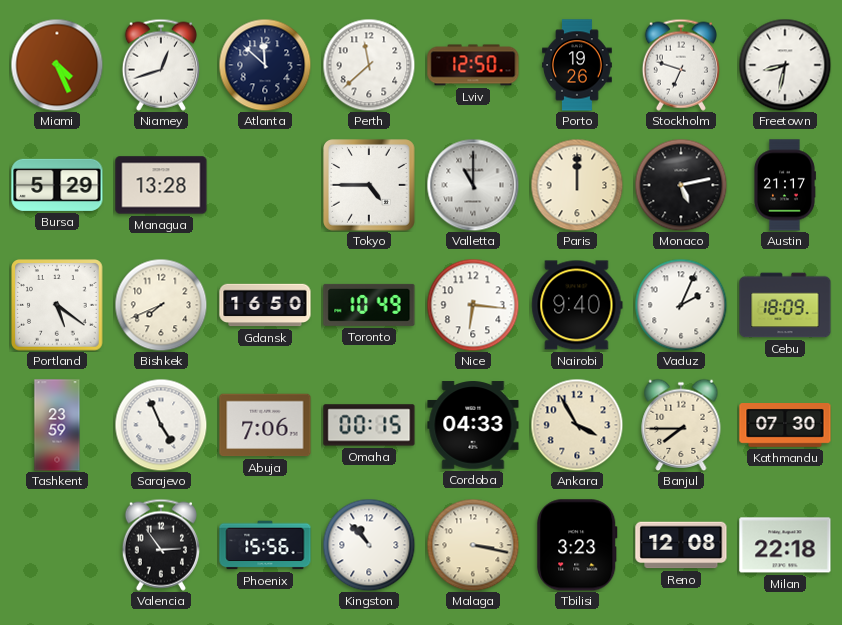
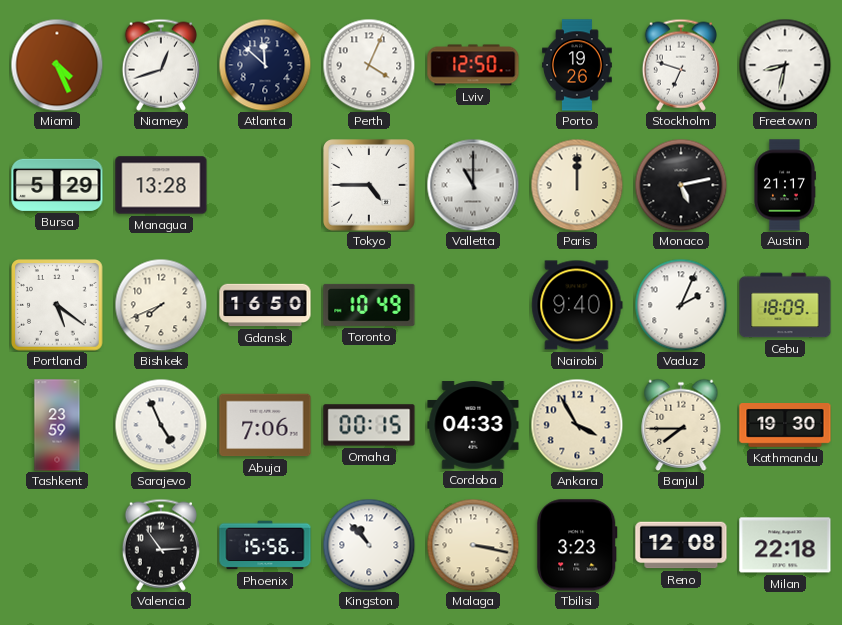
Perth: 11:38 -> 4:04
Nice: 6:16 -> none
Kathmandu: 07:30 -> 19:30
